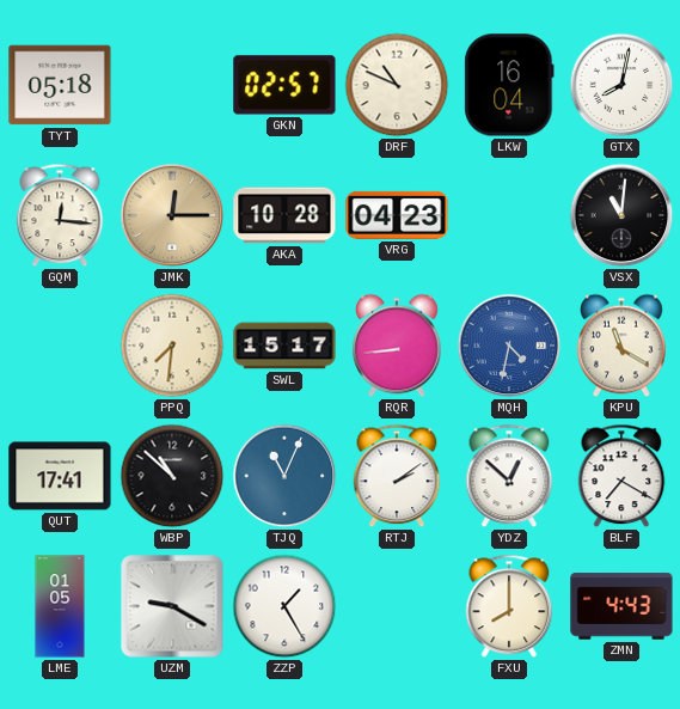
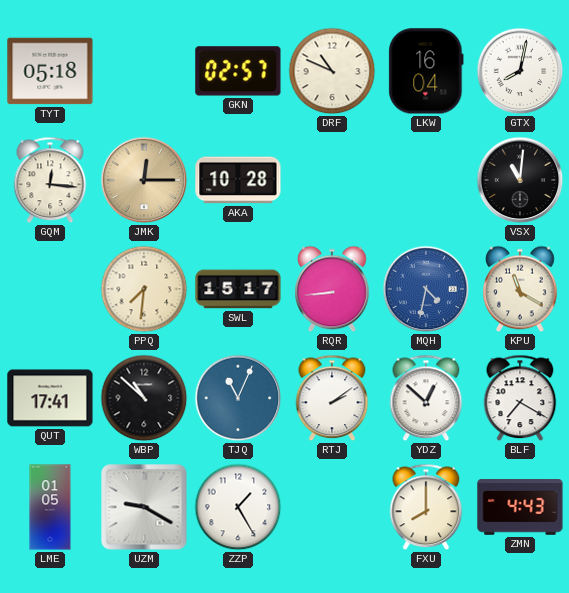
VRG: 04:23 -> none
